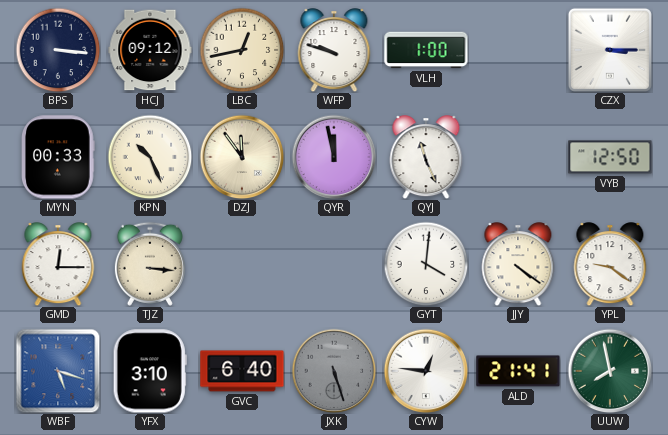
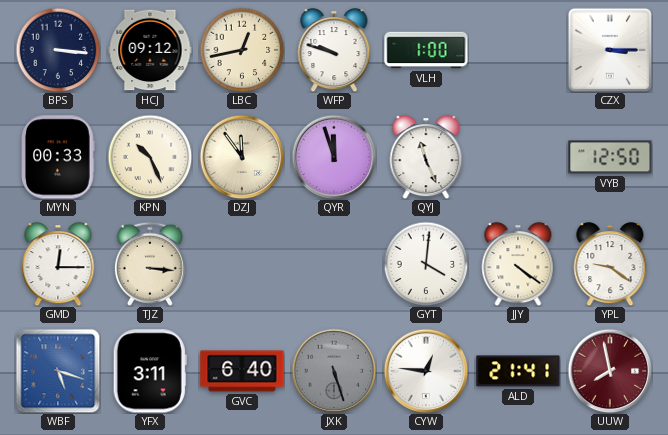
QYR: 11:58 -> 11:57
YFX: 3:10 -> 3:11
UUW dial: green -> burgundy
